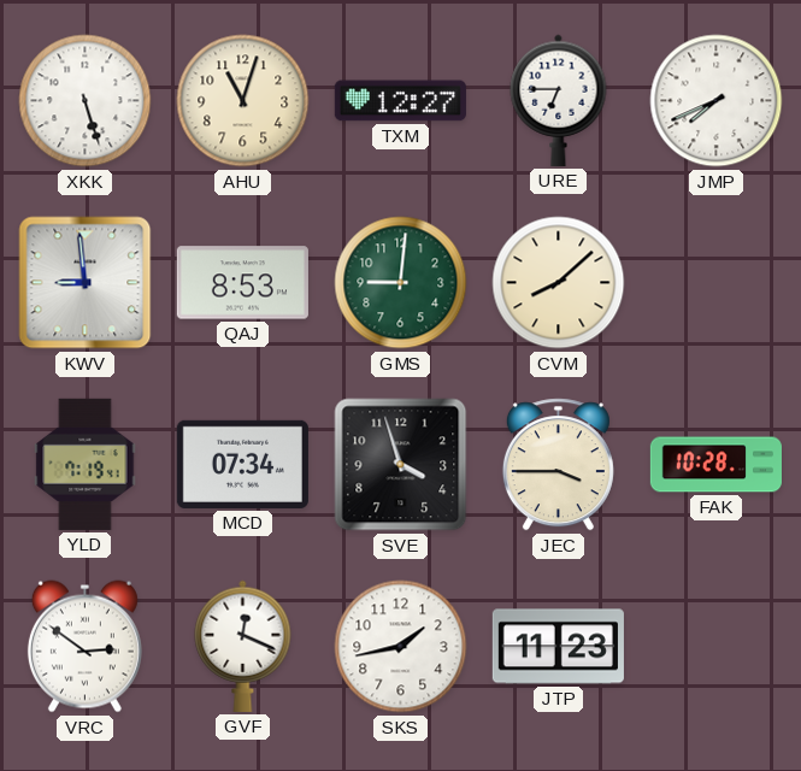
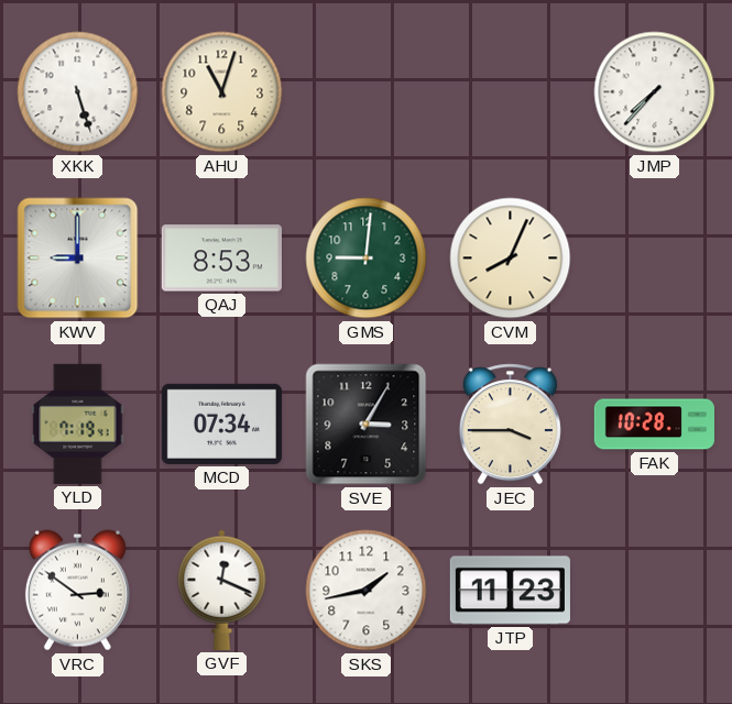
TXM: 12:27 -> none
URE: 6:45 -> none
JMP: 7:41 -> 7:37
KWV: 8:59 -> 9:00
CVM: 8:08 -> 8:04
SVE: 3:57 -> 3:05
